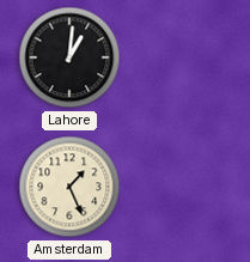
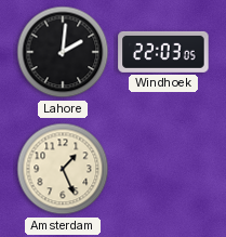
Lahore: 1:01 -> 2:01
Windhoek: none -> 22:03
